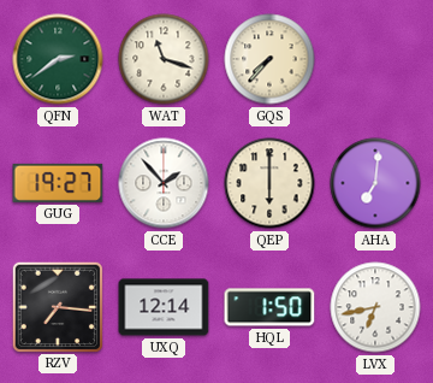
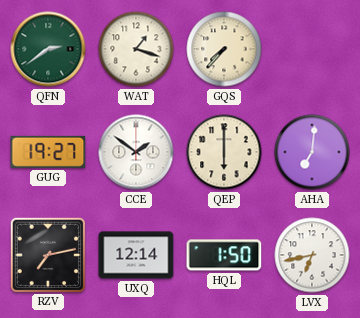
WAT: 11:18 -> 1:18
CCE: 1:53 -> 1:51
RZV: 7:16 -> 7:13
